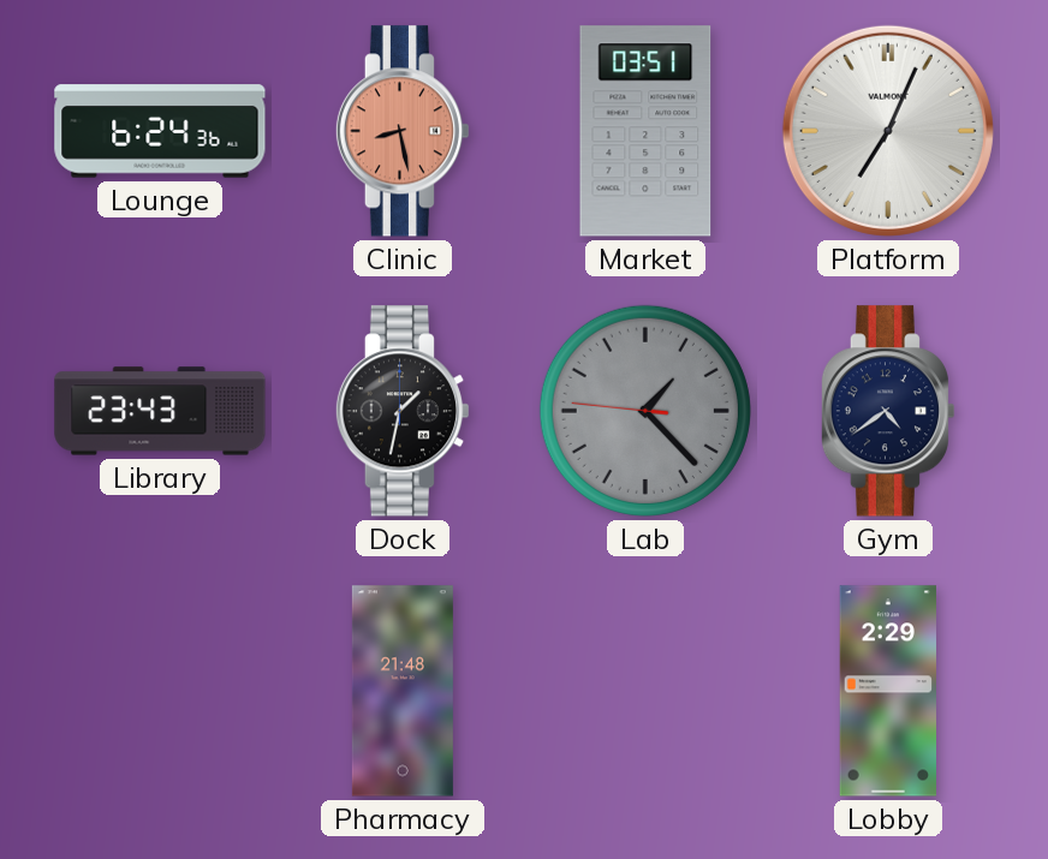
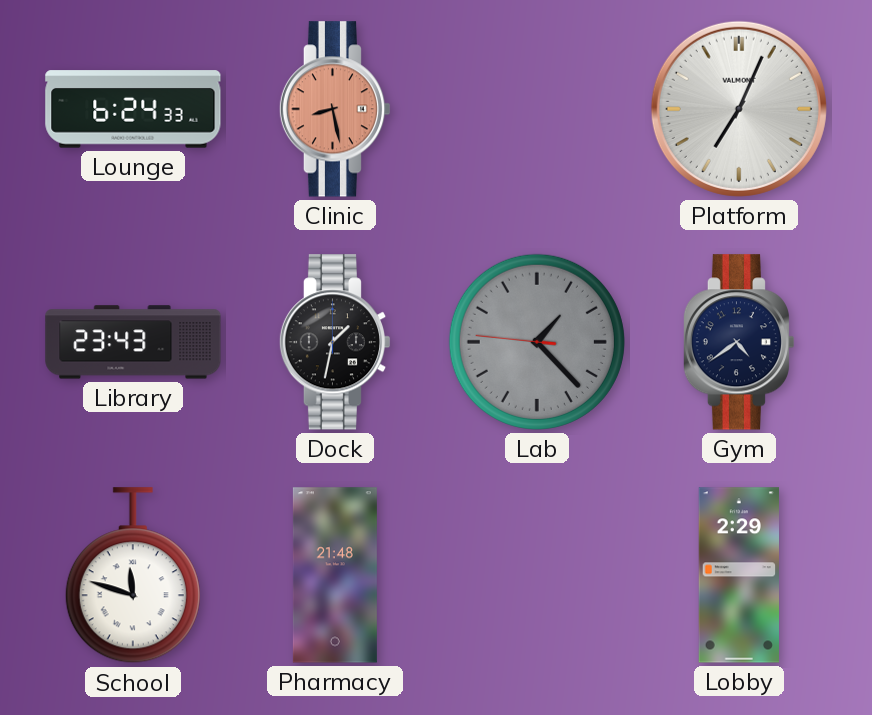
Lounge: 6:24:36 -> 6:24:33
Market: 03:51 -> none
School: none -> 11:48
